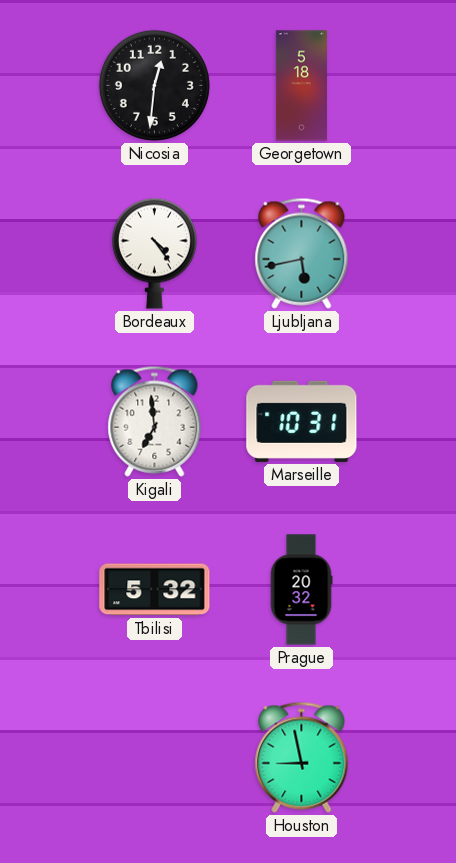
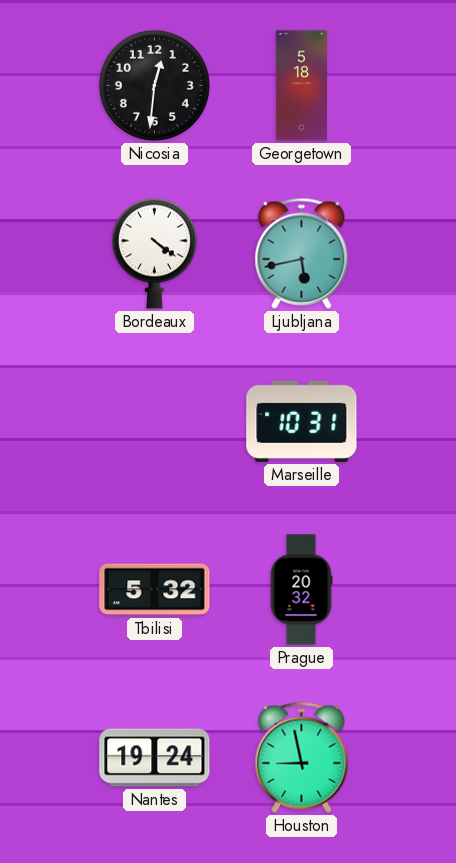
Bordeaux: 4:24 -> 4:21
Kigali: 6:59 -> none
Nantes: none -> 19:24
